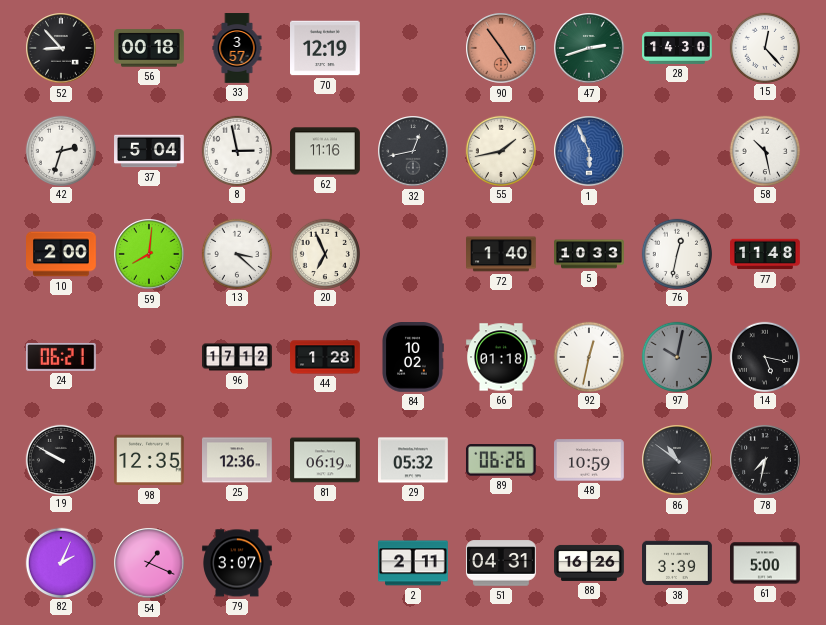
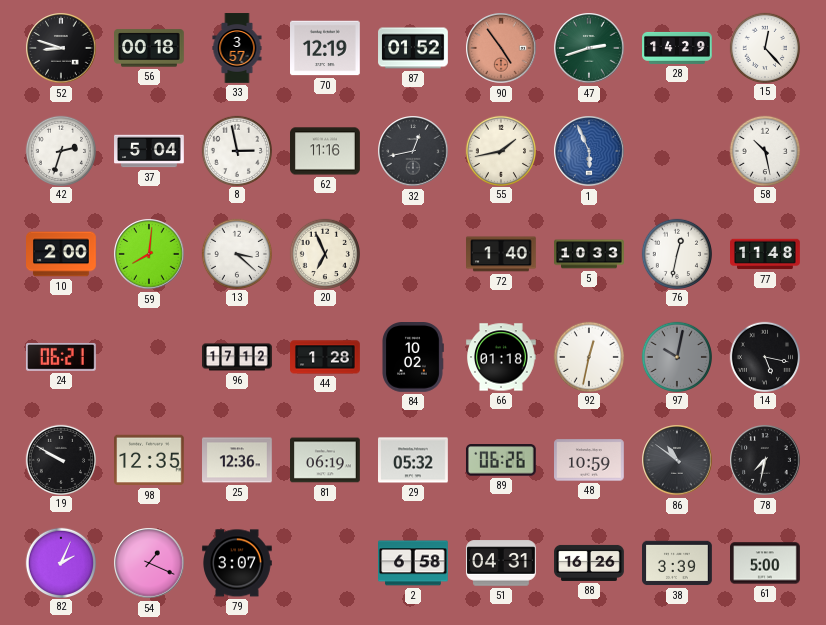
52: 8:53 -> 8:48
87: none -> 01:52
28: 14:30 -> 14:29
2: 2:11 -> 6:58
